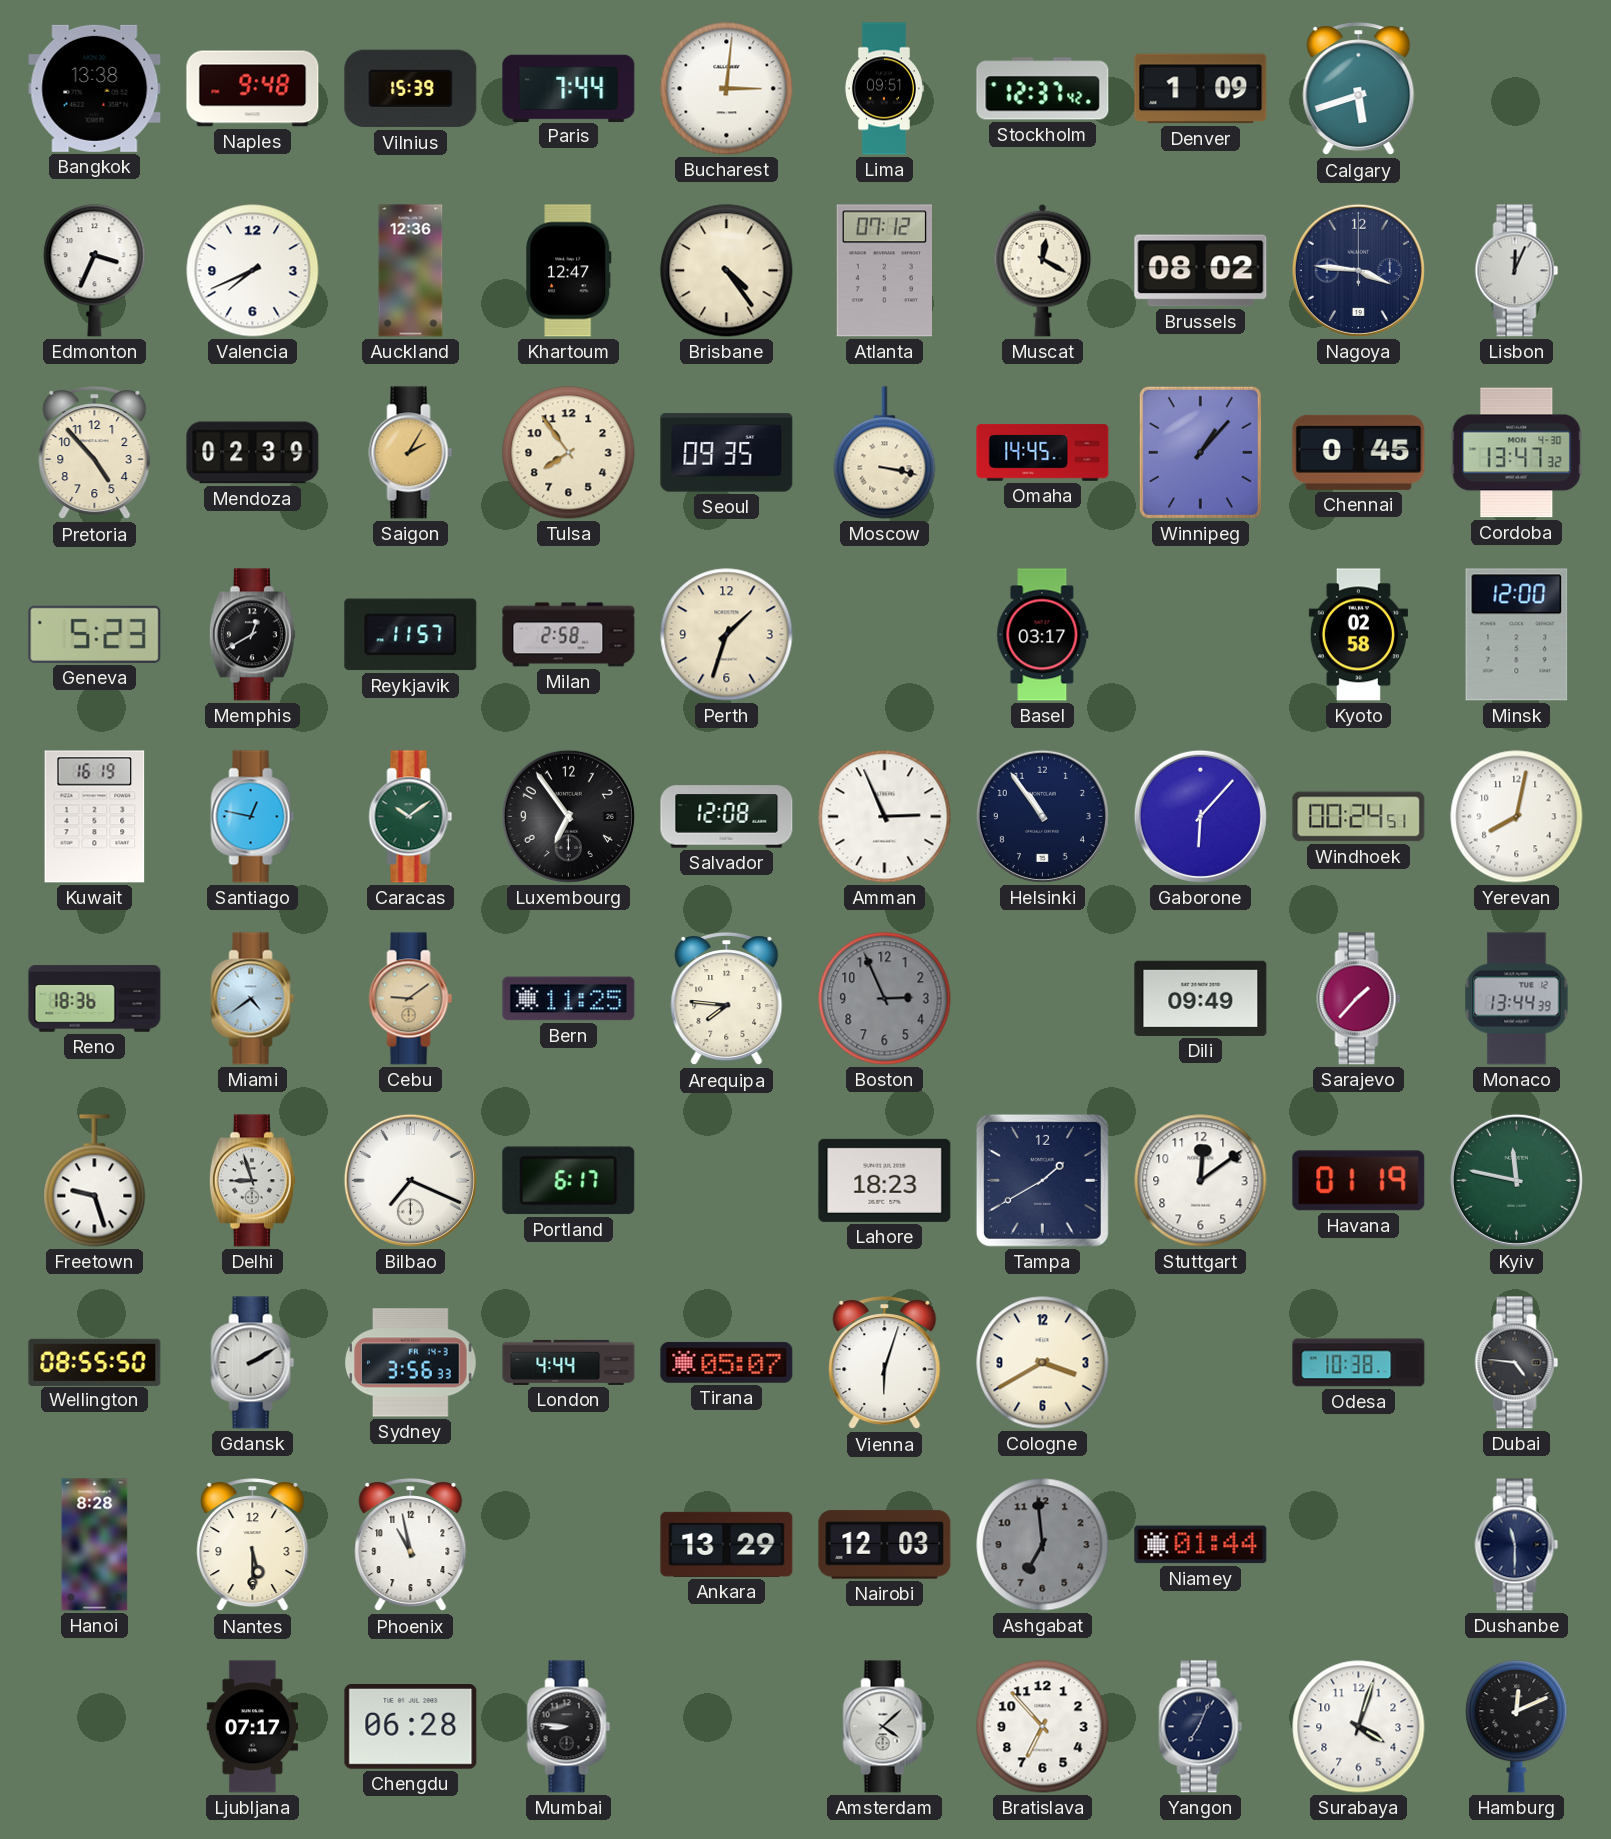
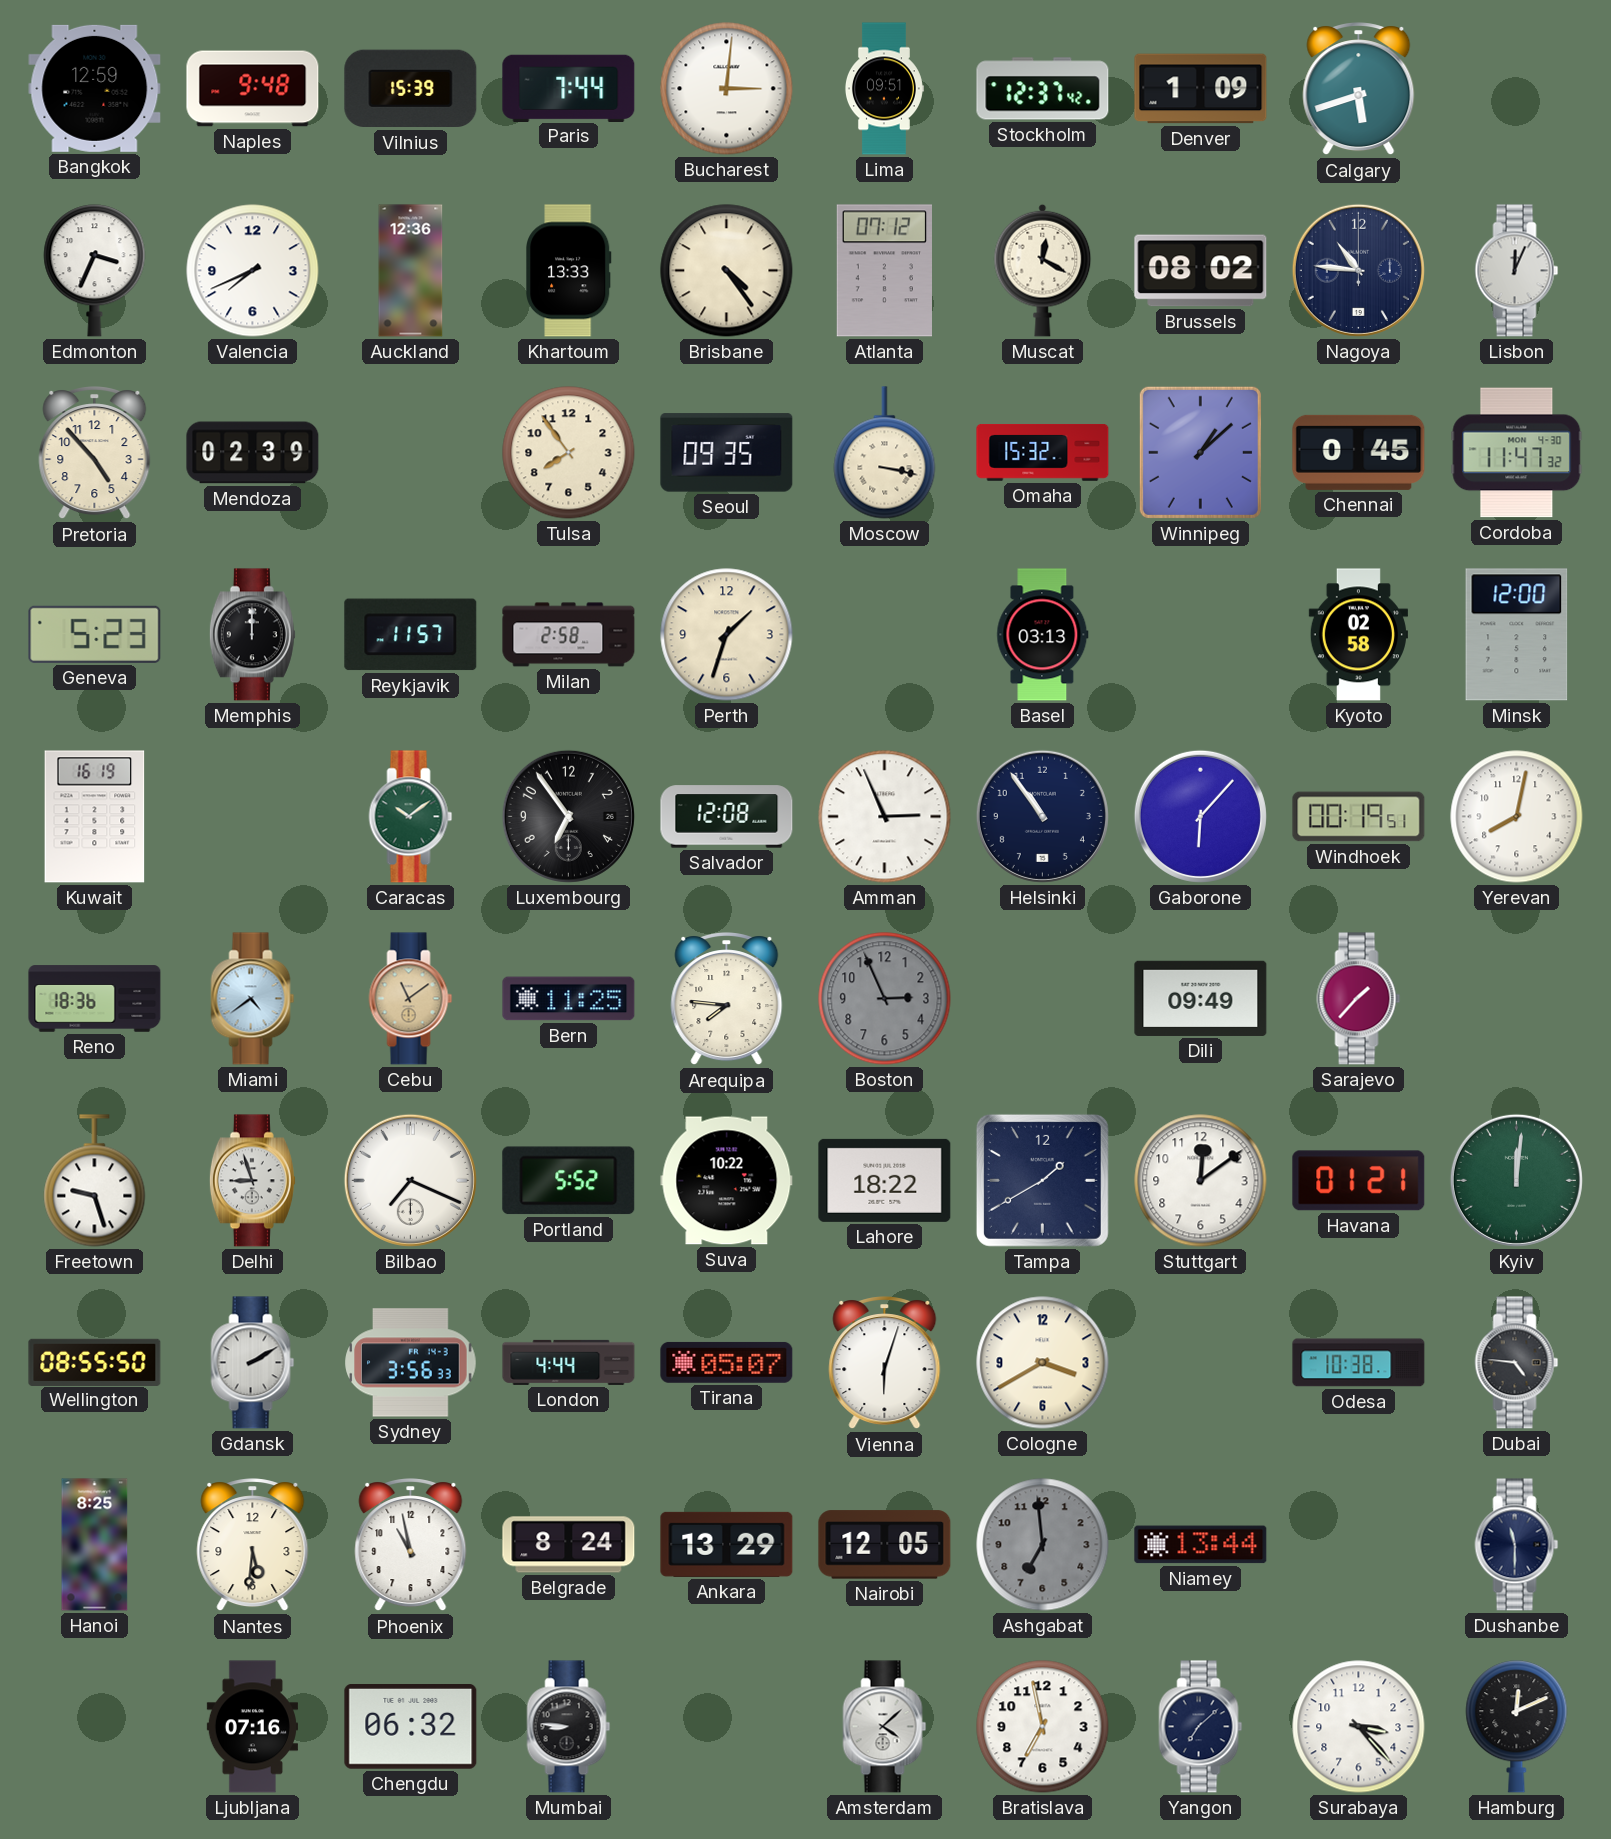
Bangkok: 13:38 -> 12:59
Khartoum: 12:47 -> 13:33
Nagoya: 3:46 -> 10:46
Saigon: 2:05 -> none
Omaha: 14:45 -> 15:32
Winnipeg: 1:07 -> 1:08
Cordoba: 13:47 -> 11:47
Memphis: 12:40 -> 12:00
Basel: 03:17 -> 03:13
Santiago: 12:47 -> none
Windhoek: 00:24 -> 00:19
Cebu: 9:09 -> 11:09
Monaco: 13:44 -> none
Portland: 6:17 -> 5:52
Suva: none -> 10:22
Lahore: 18:23 -> 18:22
Havana: 01:19 -> 01:21
Kyiv: 11:47 -> 12:01
Hanoi: 8:28 -> 8:25
Nantes: 5:30 -> 5:31
Belgrade: none -> 8:24
Nairobi: 12:03 -> 12:05
Niamey: 01:44 -> 13:44
Ljubljana: 07:17 -> 07:16
Chengdu: 06:28 -> 06:32
Bratislava: 6:53 -> 6:58
Yangon: 7:04 -> 7:08
Surabaya: 4:03 -> 3:23
